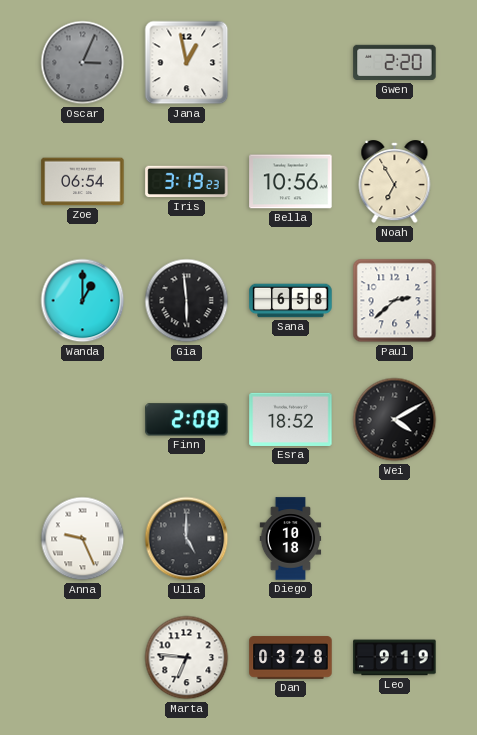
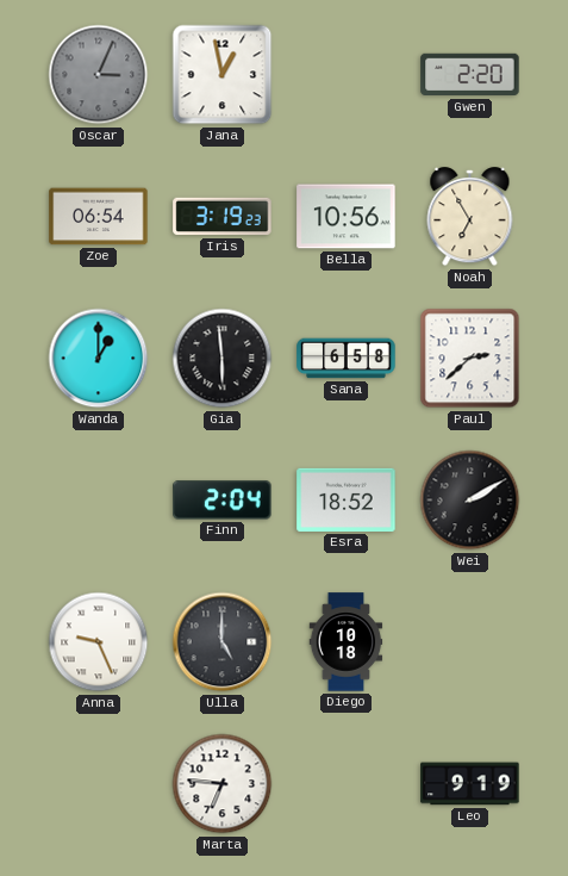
Finn: 2:08 -> 2:04
Wei: 4:10 -> 2:10
Dan: 03:28 -> none
